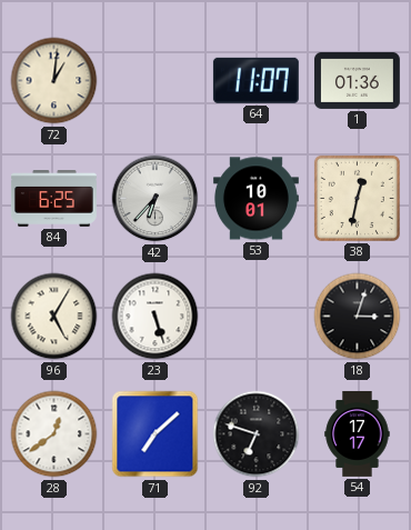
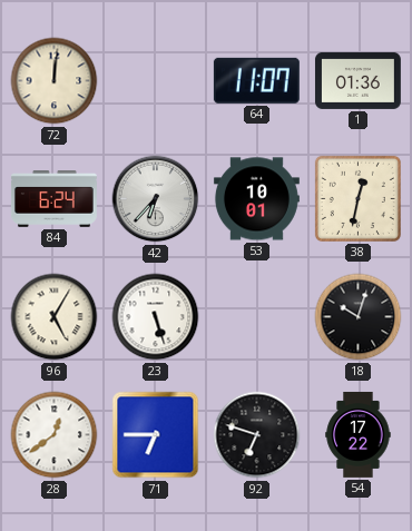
72: 1:01 -> 12:01
84: 6:25 -> 6:24
18: 3:03 -> 10:03
71: 7:08 -> 6:45
54: 17:17 -> 17:22
